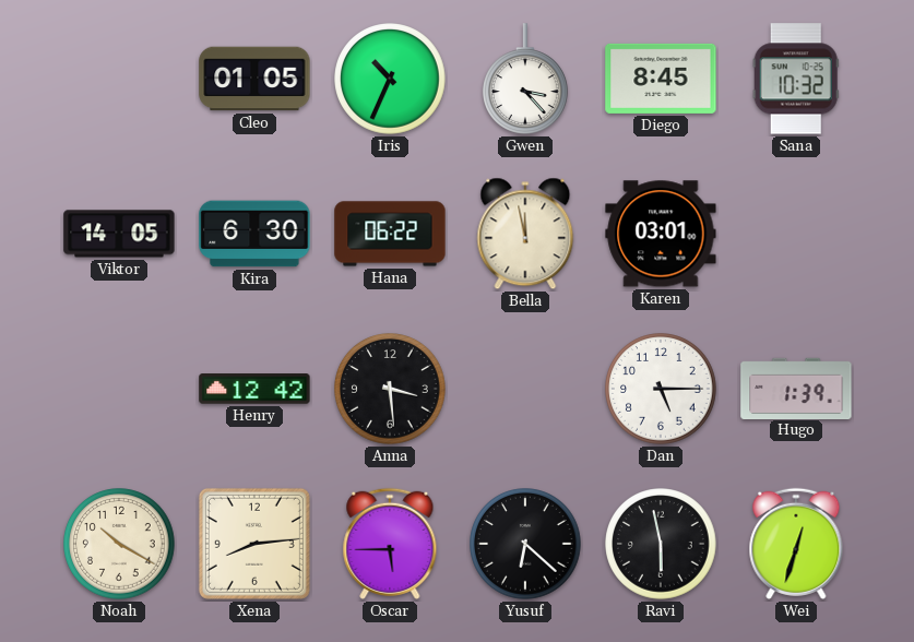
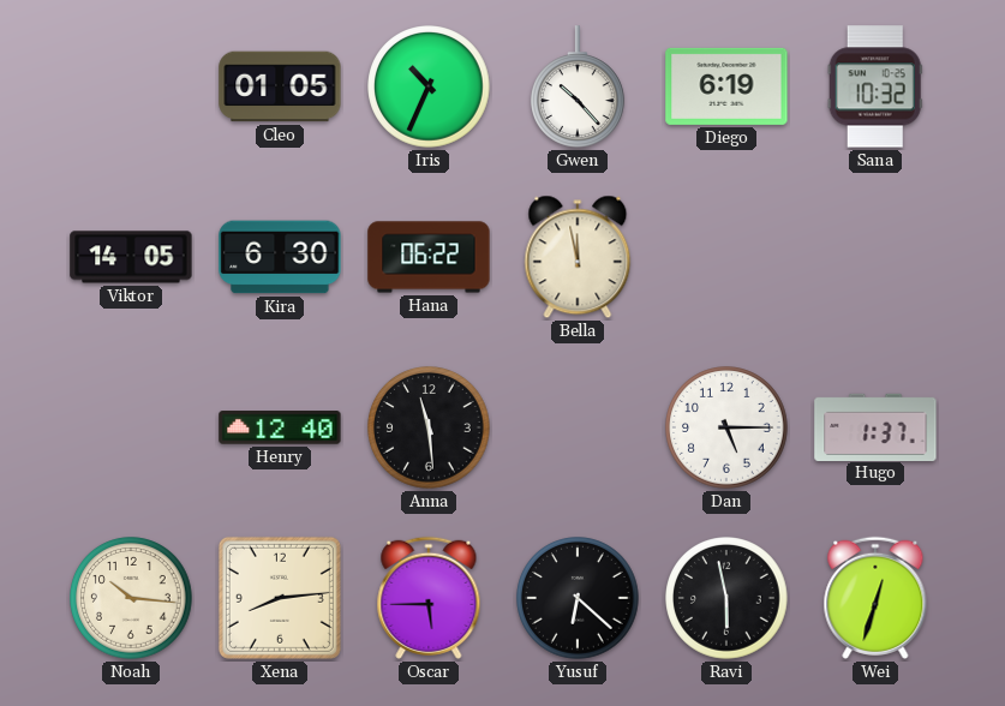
Gwen: 3:23 -> 10:23
Diego: 8:45 -> 6:19
Karen: 03:01 -> none
Henry: 12:42 -> 12:40
Anna: 3:29 -> 11:29
Hugo: 1:39 -> 1:37
Noah: 10:20 -> 10:16
